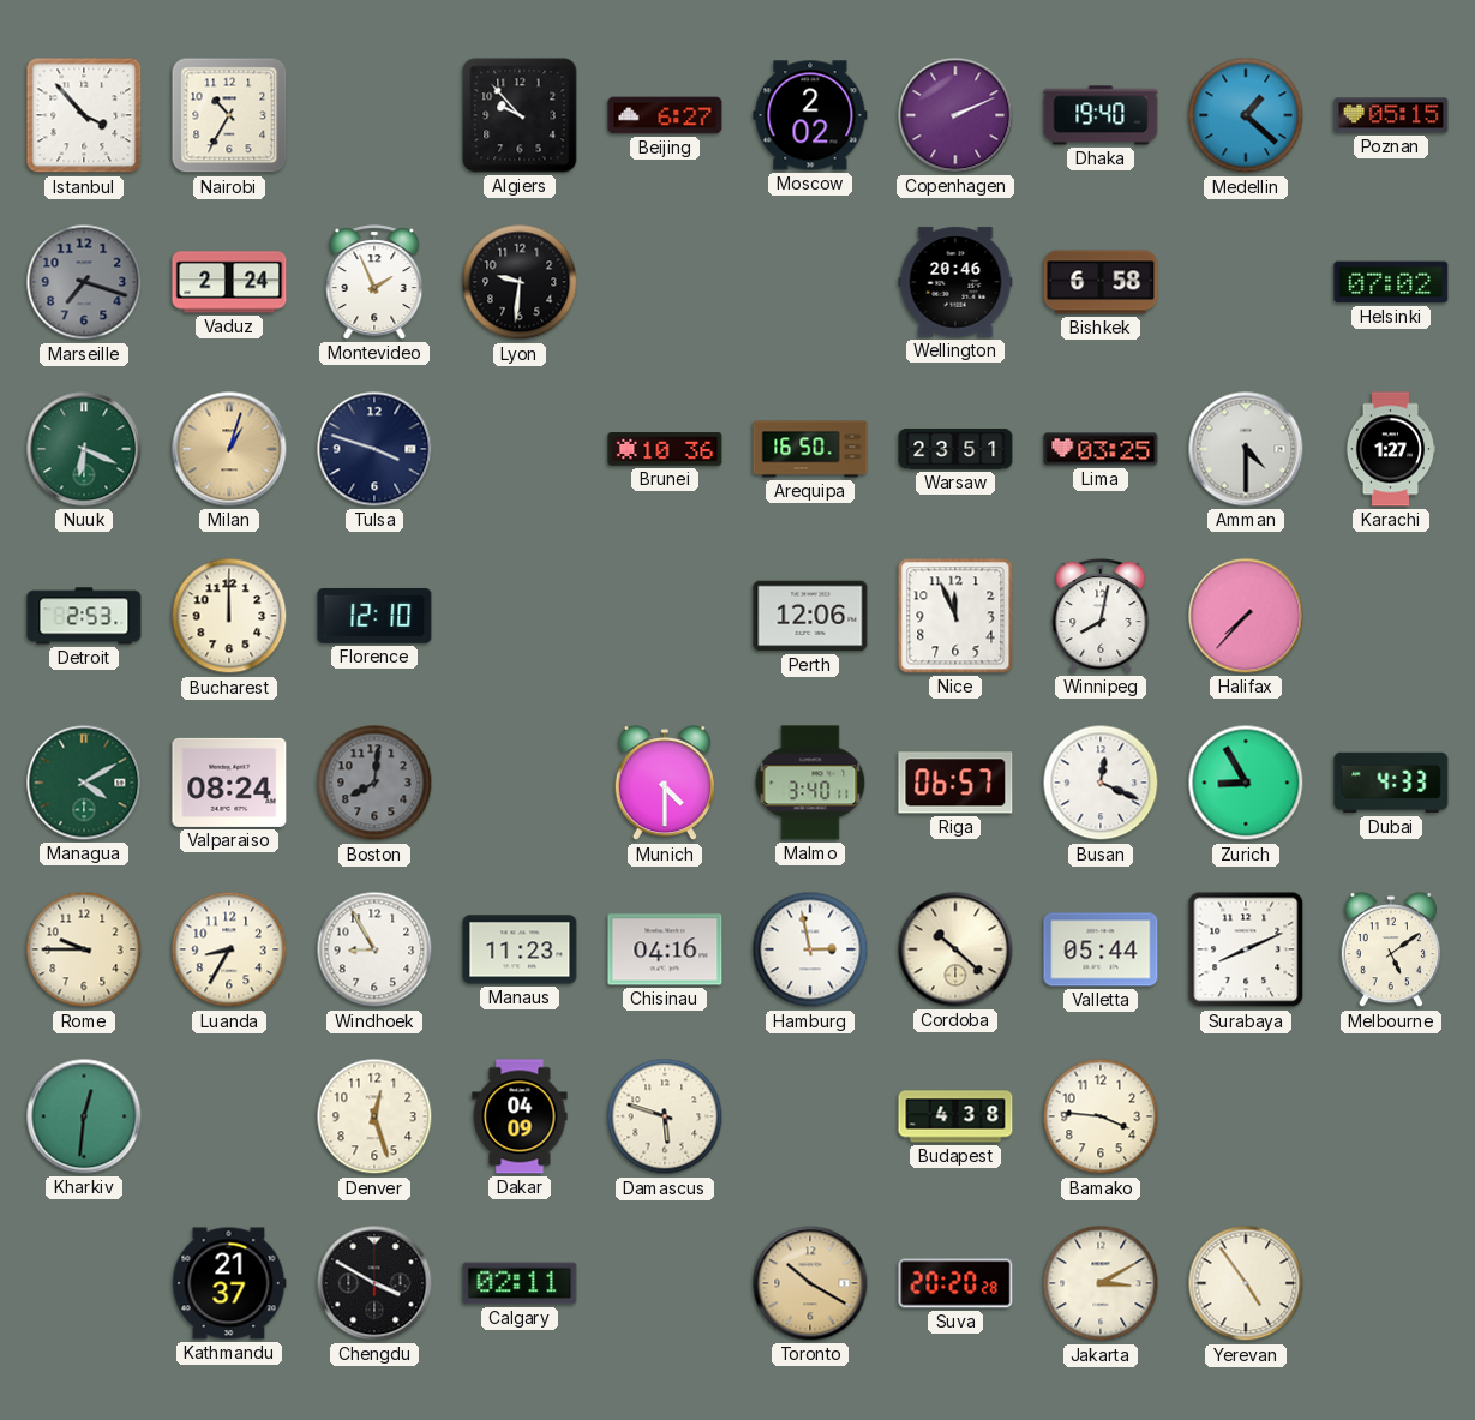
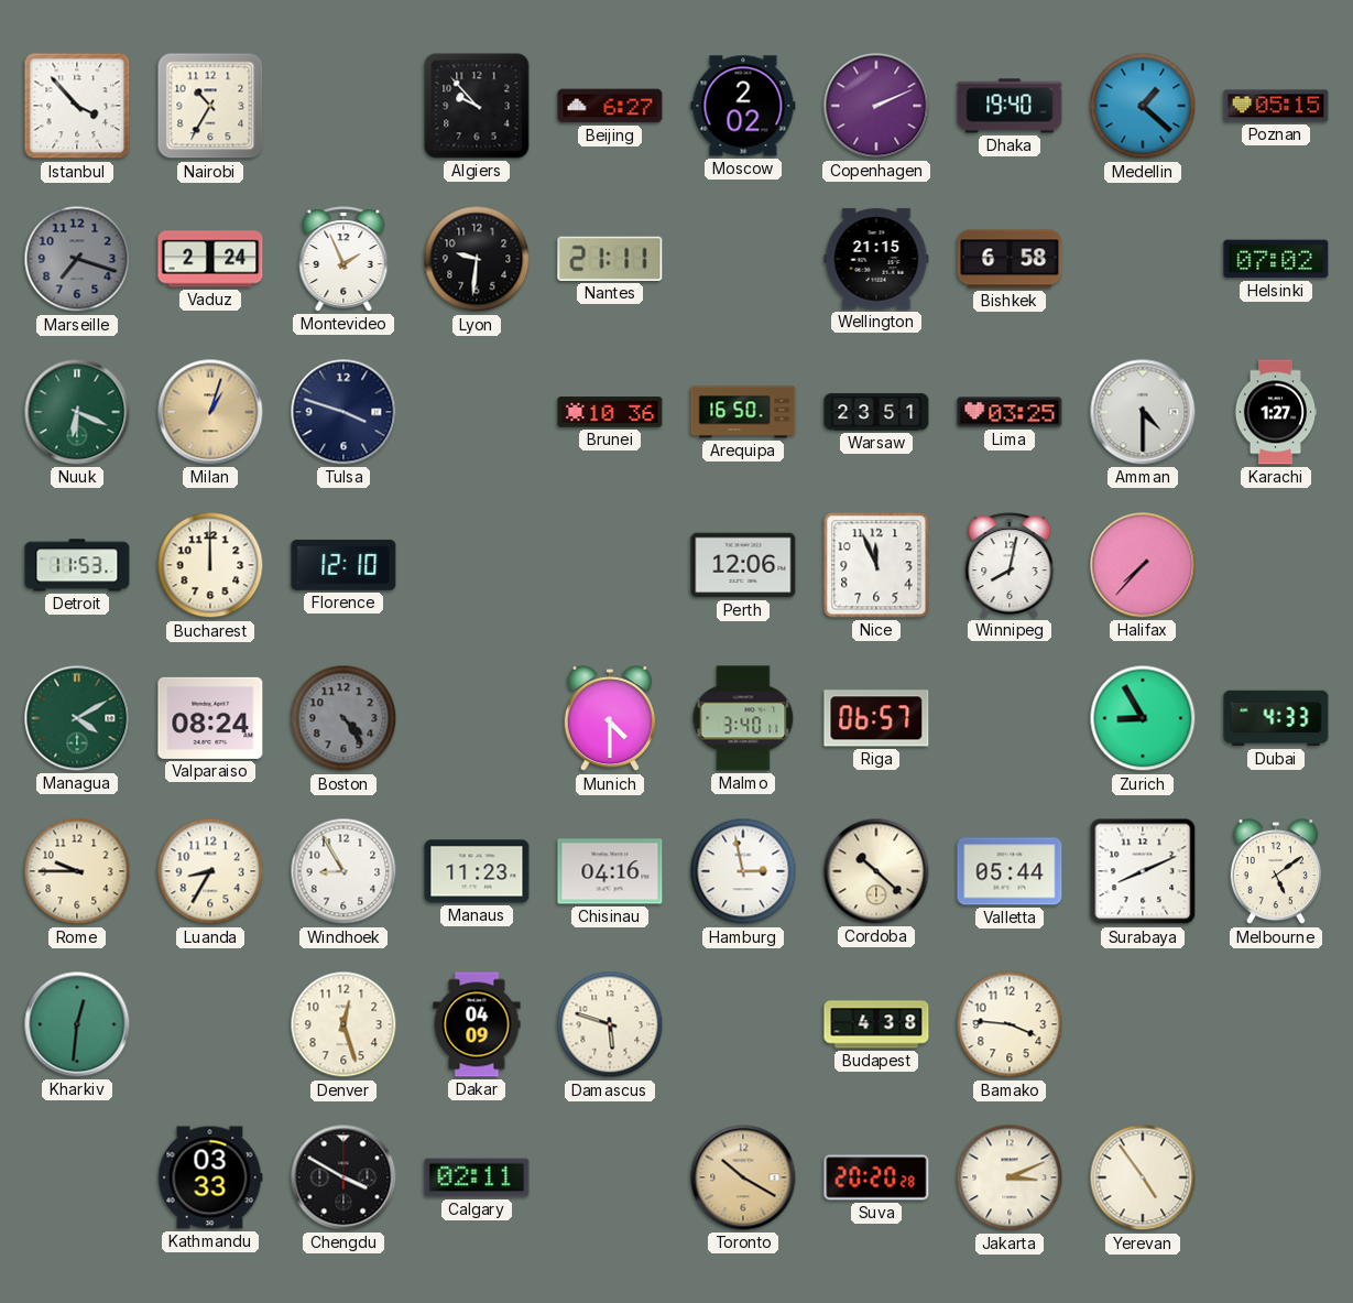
Nantes: none -> 21:11
Wellington: 20:46 -> 21:15
Detroit: 2:53 -> 11:53
Boston: 8:01 -> 4:24
Busan: 12:19 -> none
Kathmandu: 21:37 -> 03:33
Jakarta: 3:10 -> 3:11
